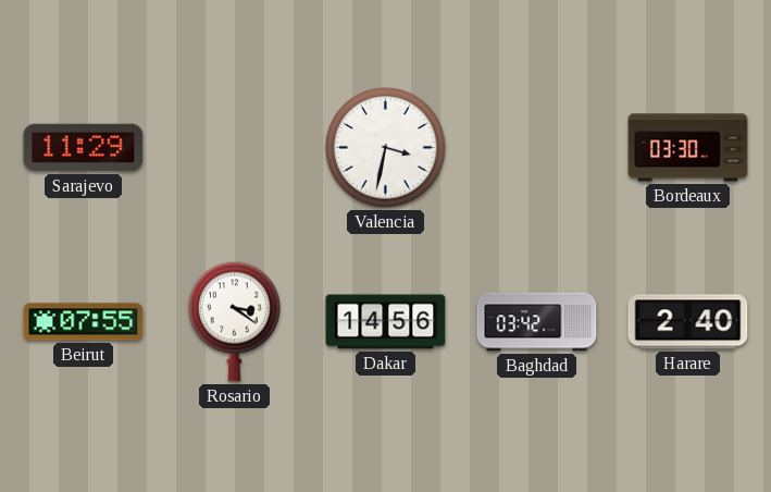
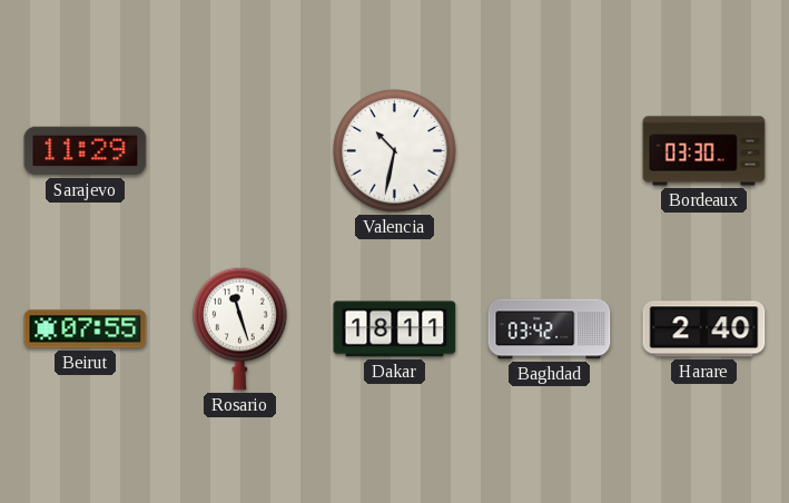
Valencia: 3:32 -> 10:32
Rosario: 3:21 -> 11:27
Dakar: 14:56 -> 18:11
